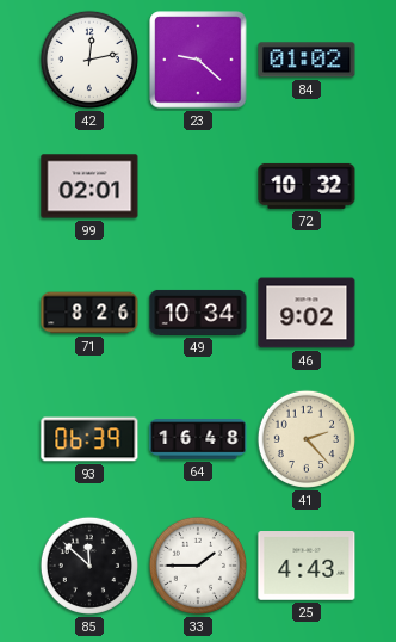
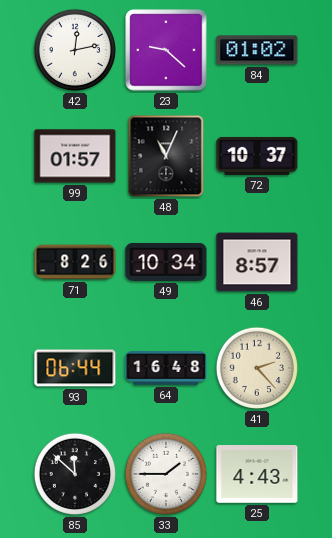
99: 02:01 -> 01:57
48: none -> 11:04
72: 10:32 -> 10:37
46: 9:02 -> 8:57
93: 06:39 -> 06:44
